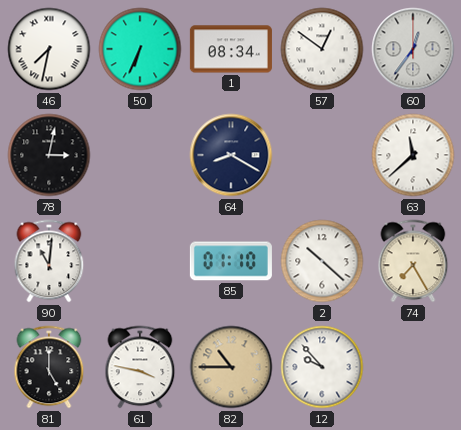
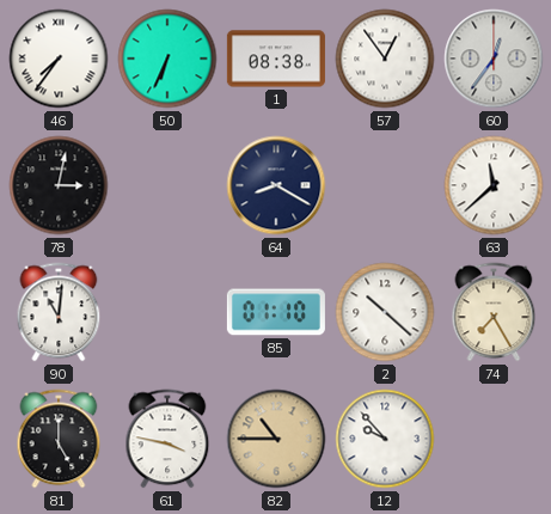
46: 7:32 -> 7:36
1: 08:34 -> 08:38
57: 12:51 -> 12:54
